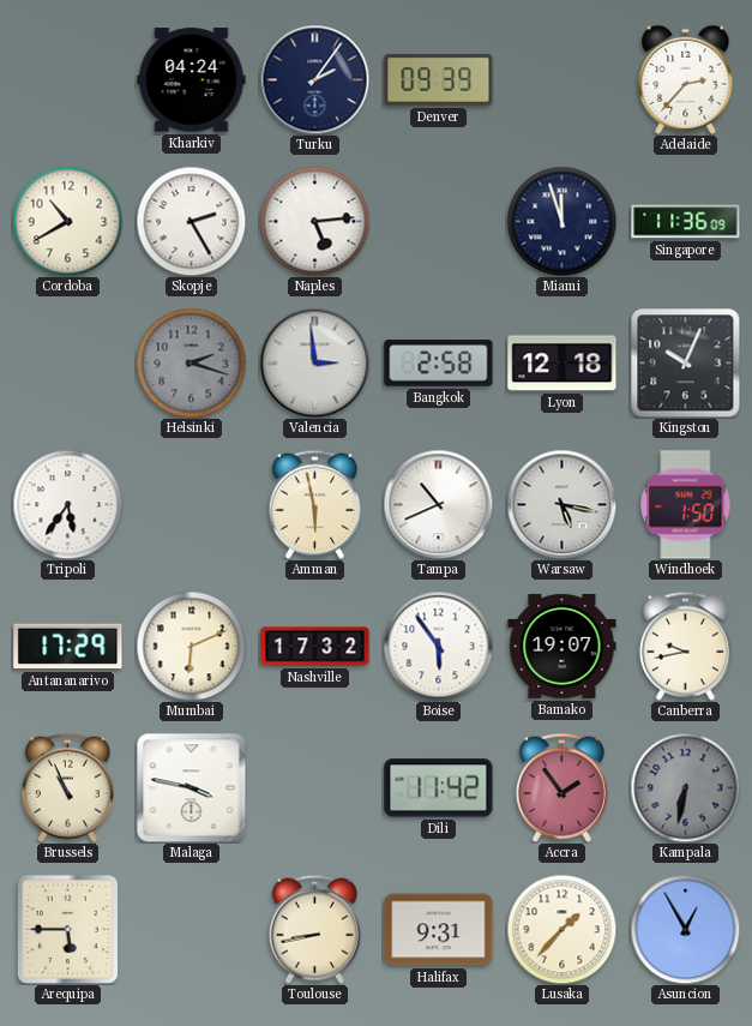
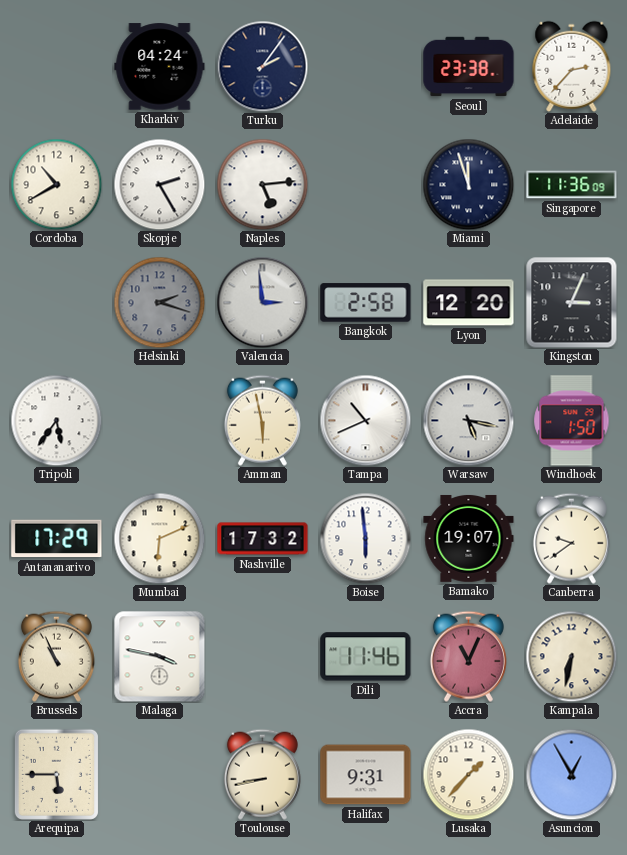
Denver: 09:39 -> none
Seoul: none -> 23:38
Lyon: 12:18 -> 12:20
Kingston: 10:04 -> 3:04
Boise: 5:54 -> 5:59
Canberra: 9:43 -> 9:39
Dili: 11:42 -> 11:46
Accra: 1:54 -> 11:04
Kampala dial: grey -> cream
